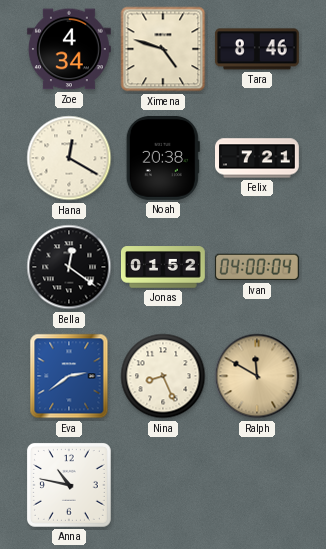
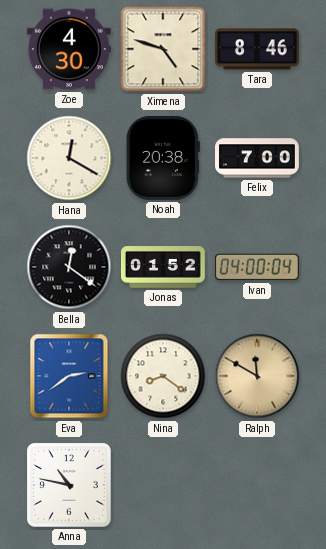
Zoe: 4:34 -> 4:30
Felix: 7:21 -> 7:00
Nina: 8:26 -> 8:21
